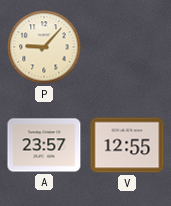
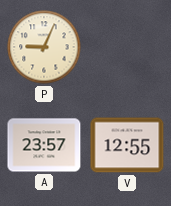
P: 9:07 -> 9:04
